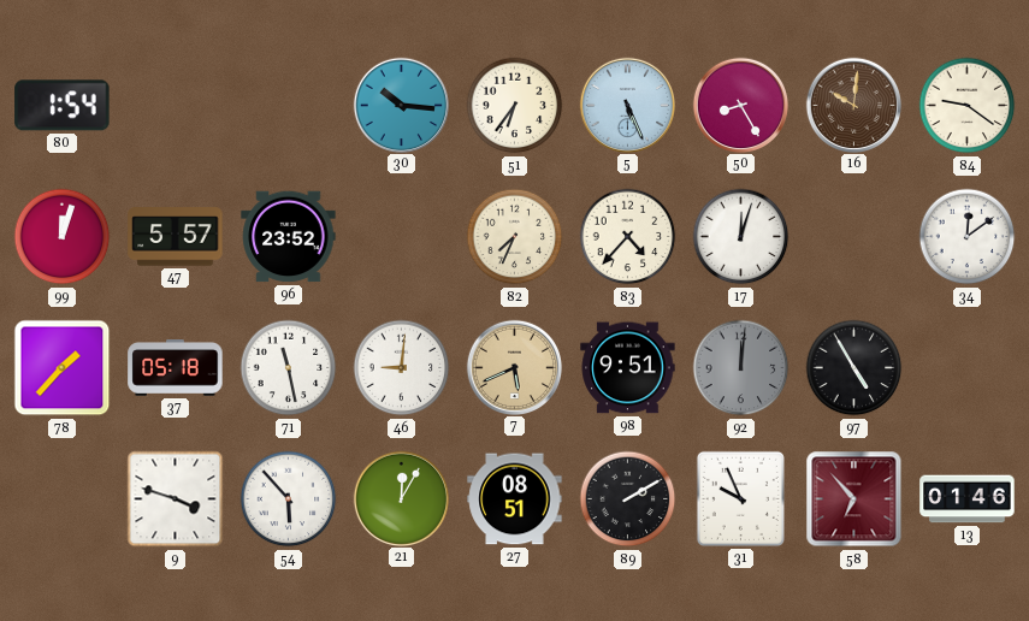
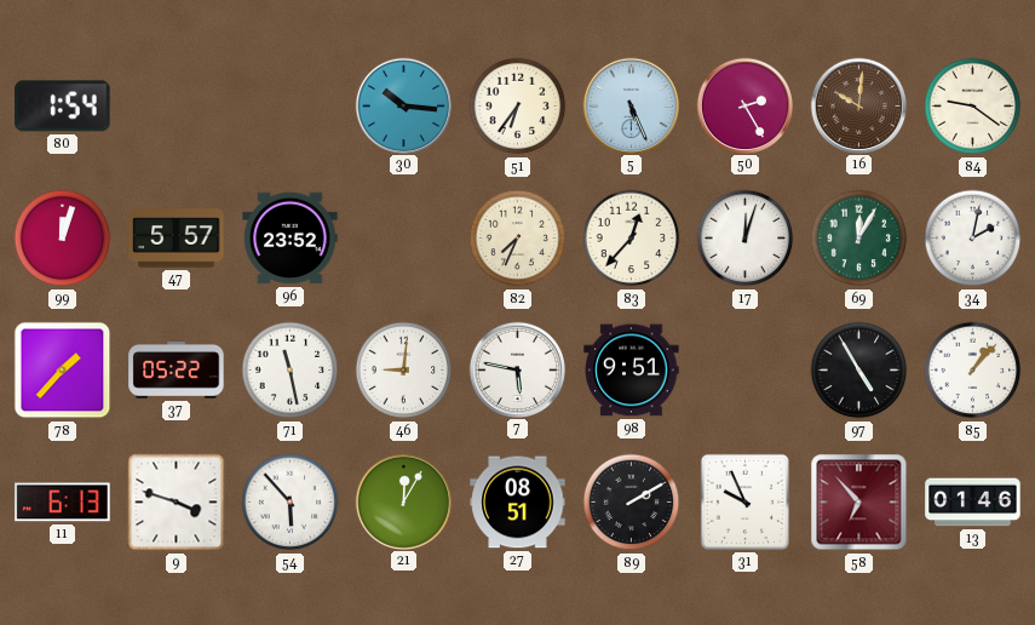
50: 8:25 -> 2:25
83: 4:37 -> 12:37
69: none -> 12:05
34: 12:09 -> 2:02
37: 05:18 -> 05:22
7: 5:41 -> 5:47
7 dial: champagne -> white
92: 12:01 -> none
85: none -> 1:07
11: none -> 6:13
